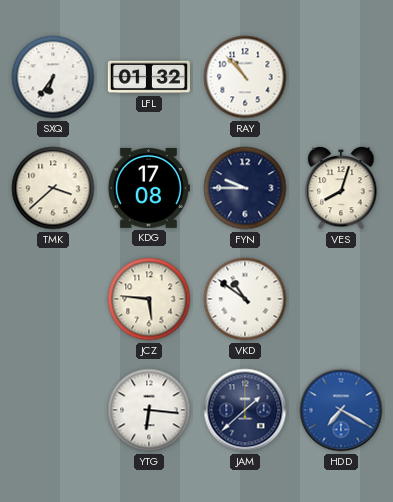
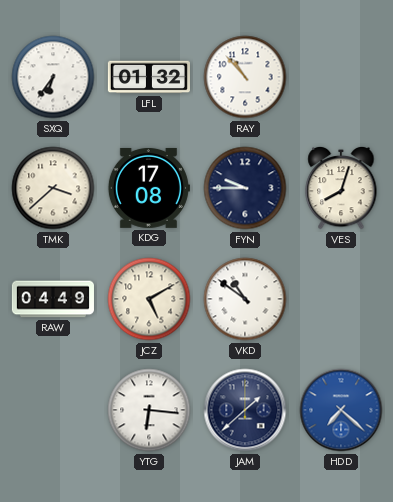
RAW: none -> 04:49
JCZ: 5:46 -> 5:10
HDD: 7:20 -> 7:22
